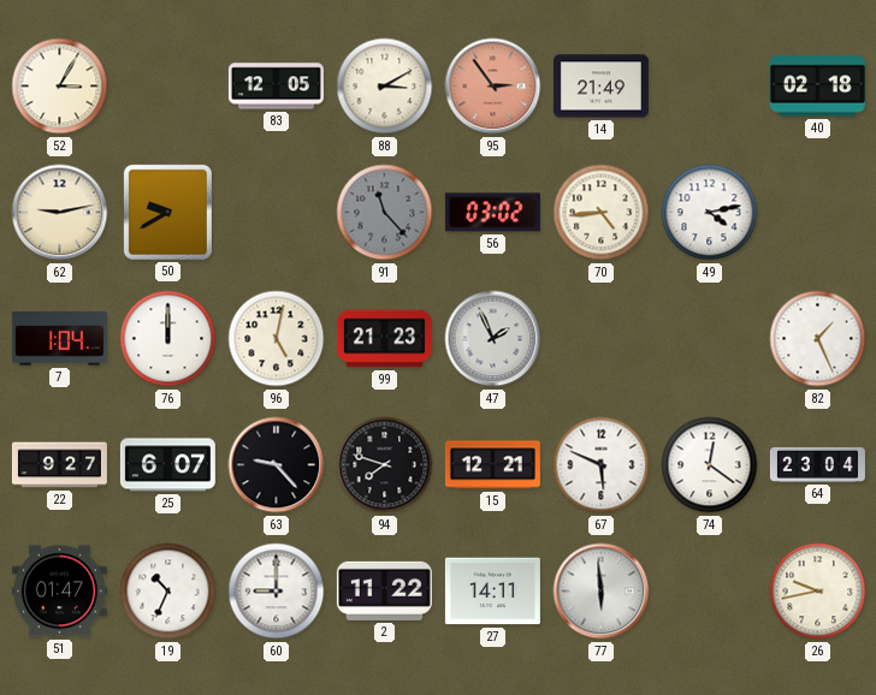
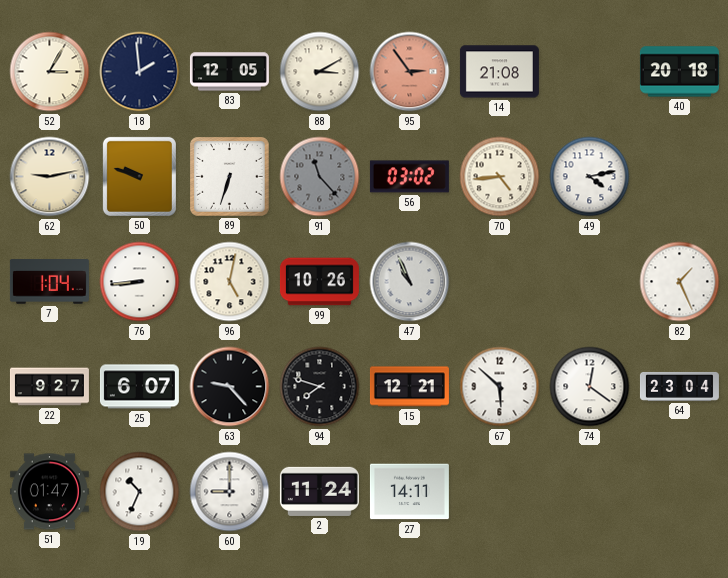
18: none -> 1:59
14: 21:49 -> 21:08
40: 02:18 -> 20:18
50: 9:40 -> 9:48
89: none -> 6:33
76: 12:00 -> 8:44
99: 21:23 -> 10:26
47: 1:56 -> 10:56
67: 5:49 -> 5:52
2: 11:22 -> 11:24
77: 5:59 -> none
26: 9:43 -> none
